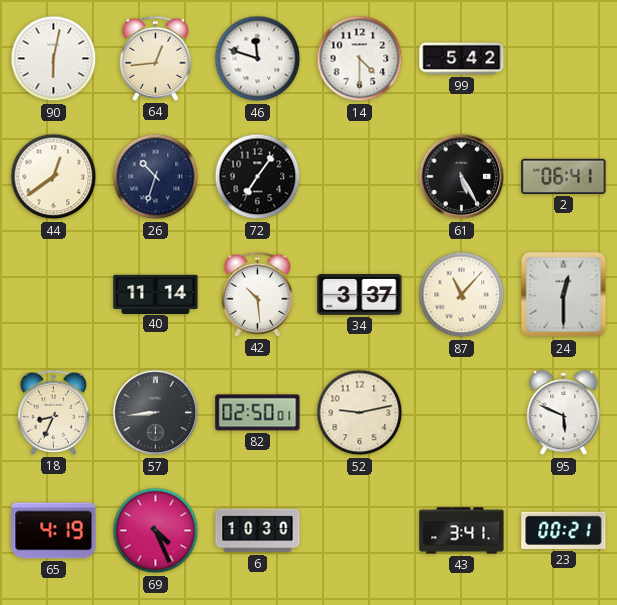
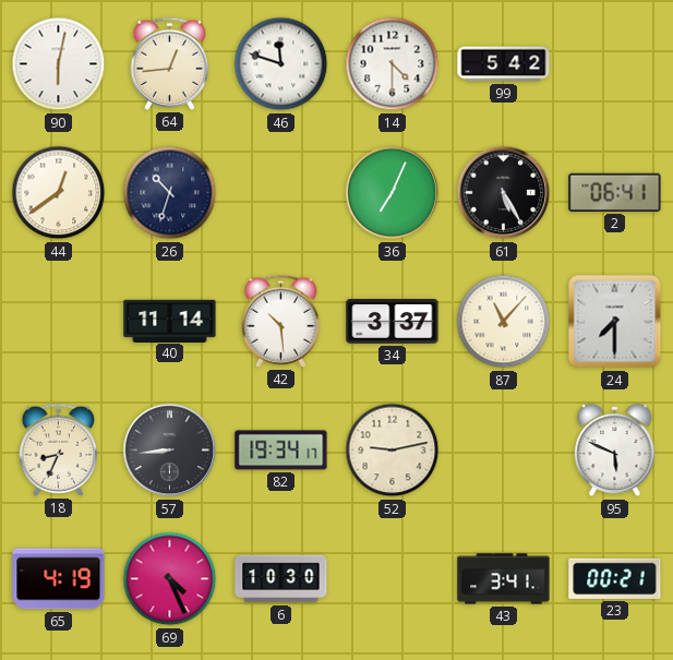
72: 7:06 -> none
36: none -> 7:04
24: 12:30 -> 7:30
82: 02:50 -> 19:34
